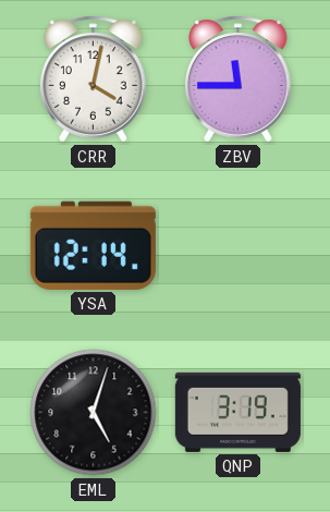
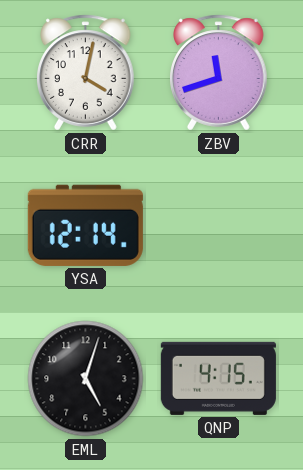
ZBV: 11:45 -> 11:42
QNP: 3:19 -> 4:15
